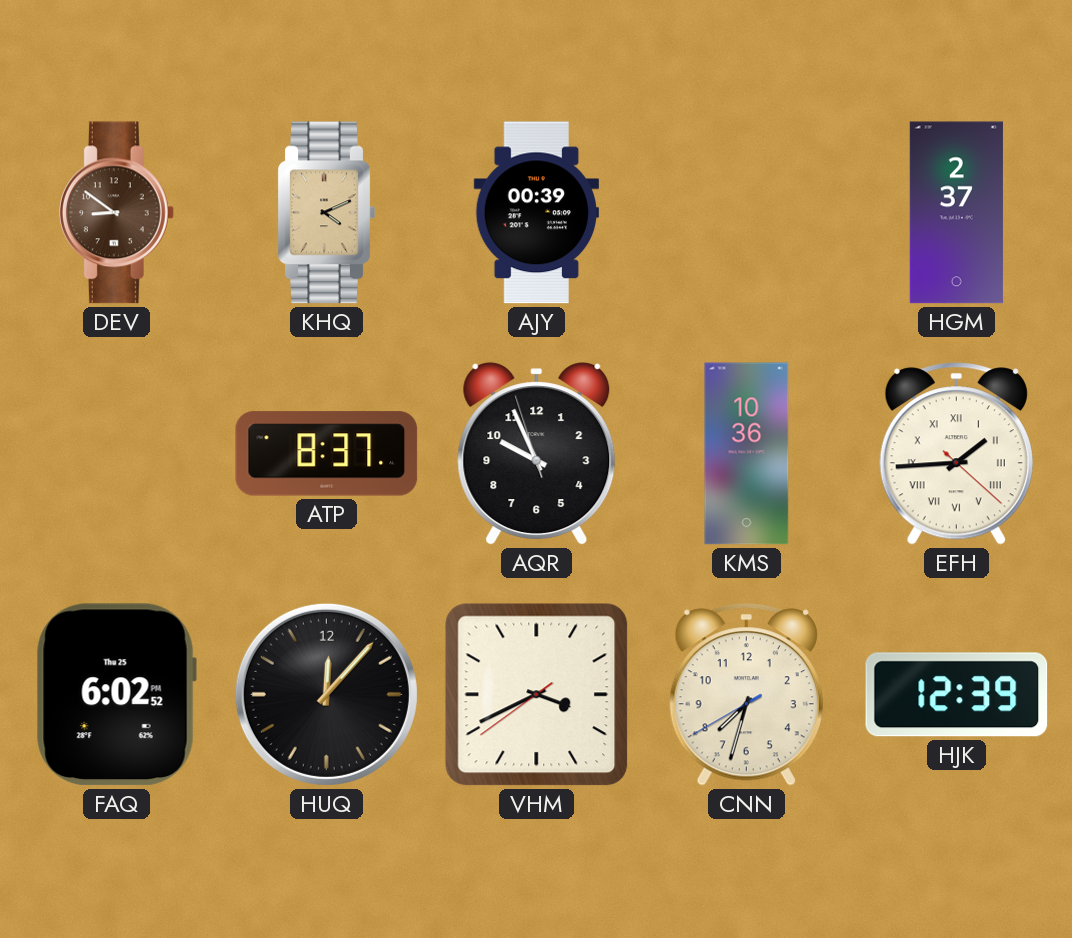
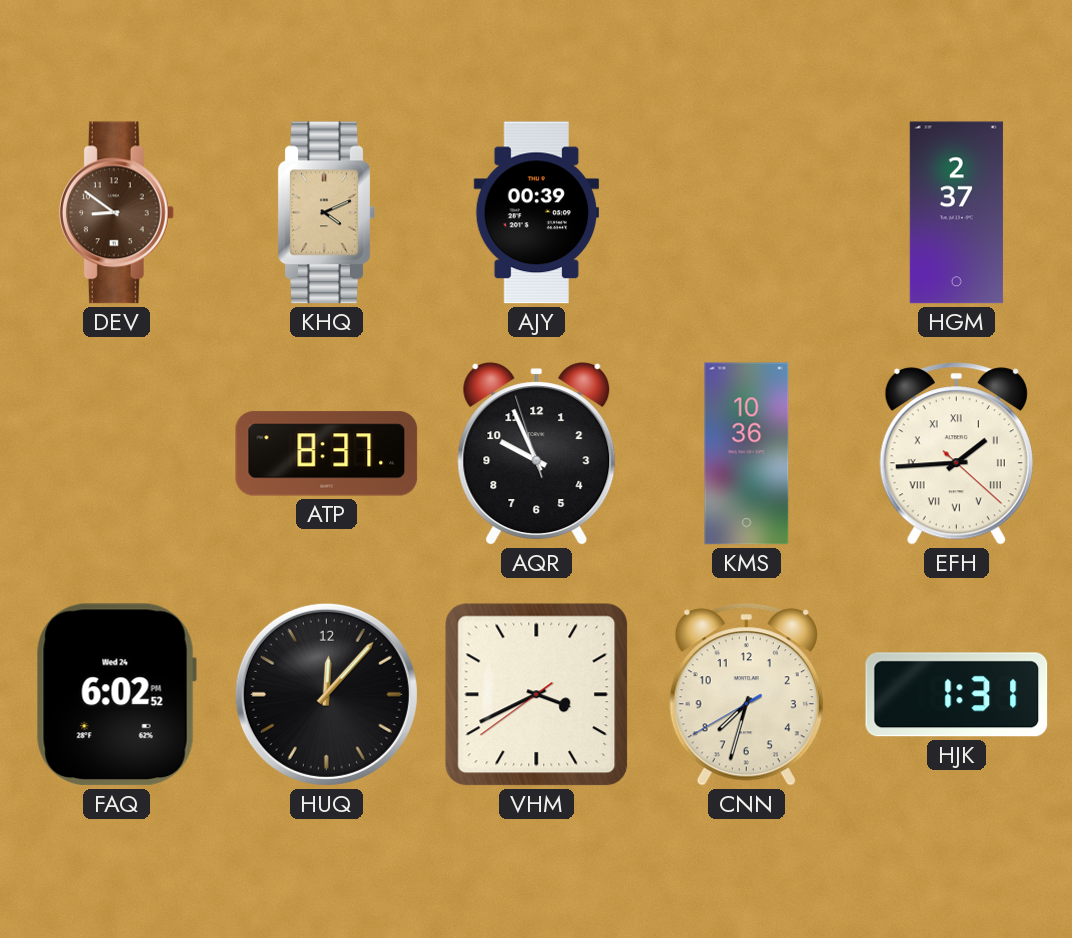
FAQ date: Thu 25 -> Wed 24
HJK: 12:39 -> 1:31
